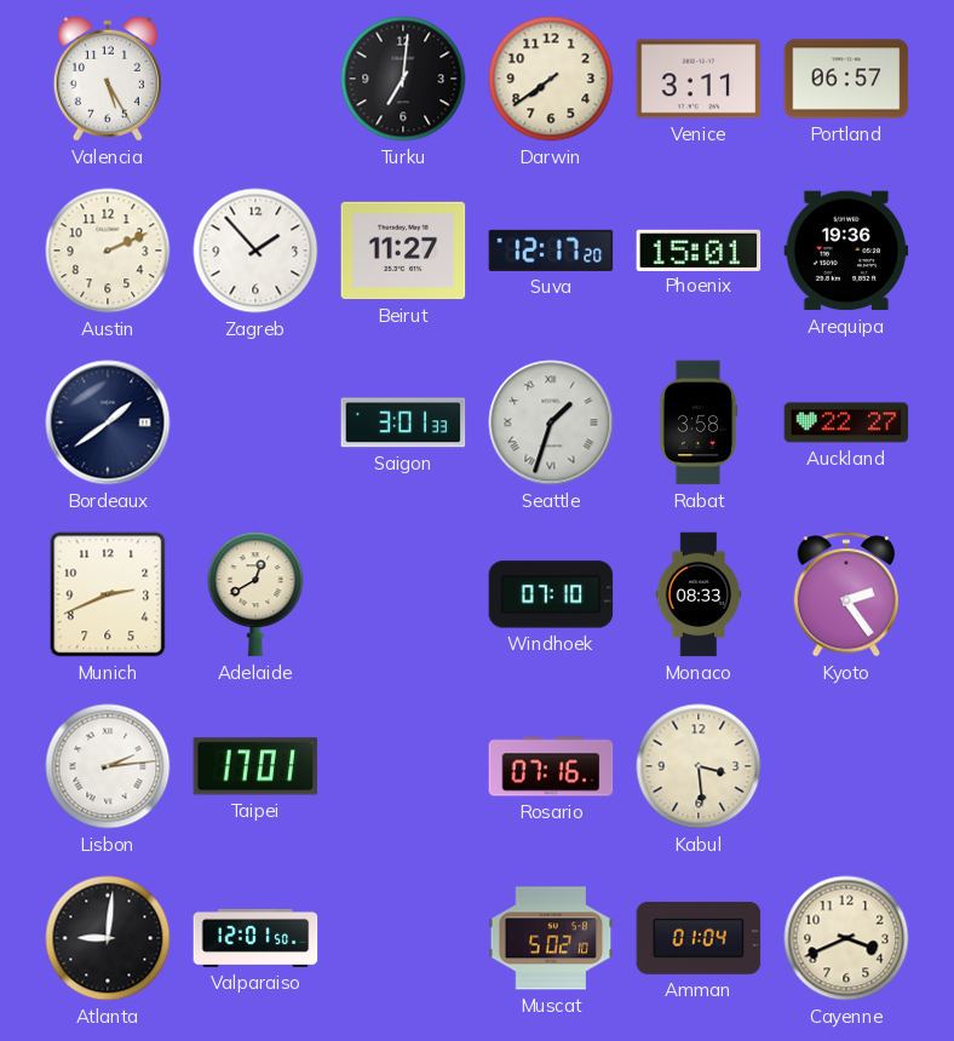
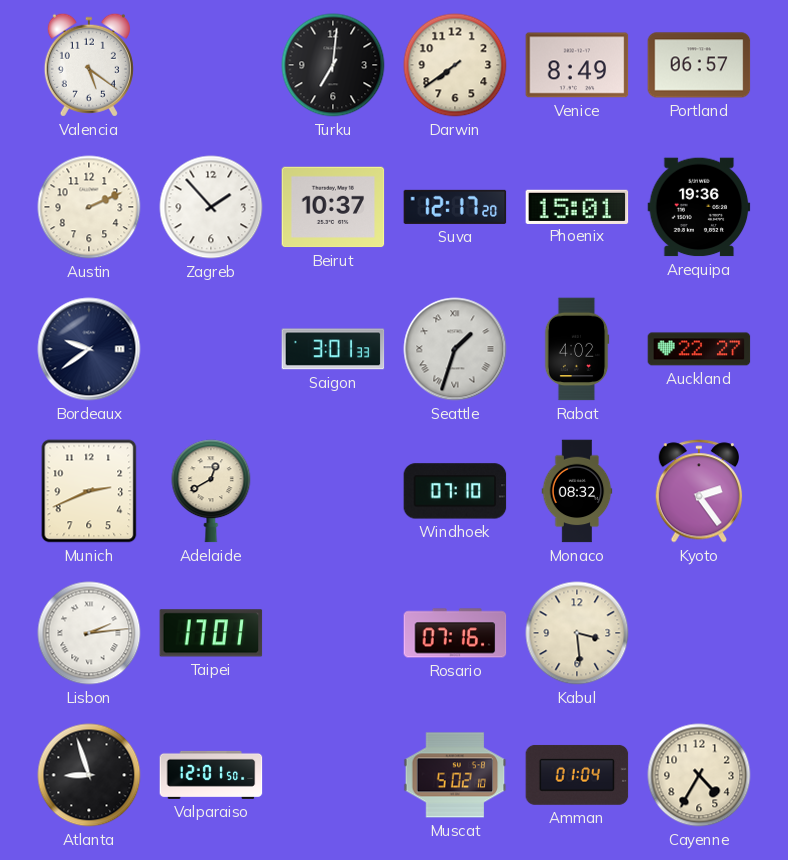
Valencia: 5:25 -> 5:21
Venice: 3:11 -> 8:49
Beirut: 11:27 -> 10:37
Bordeaux: 1:39 -> 9:39
Rabat: 3:58 -> 4:02
Monaco: 08:33 -> 08:32
Atlanta: 9:01 -> 8:57
Cayenne: 3:41 -> 4:35
